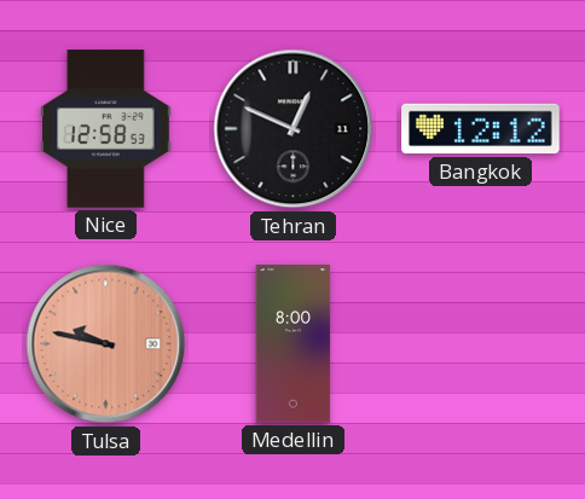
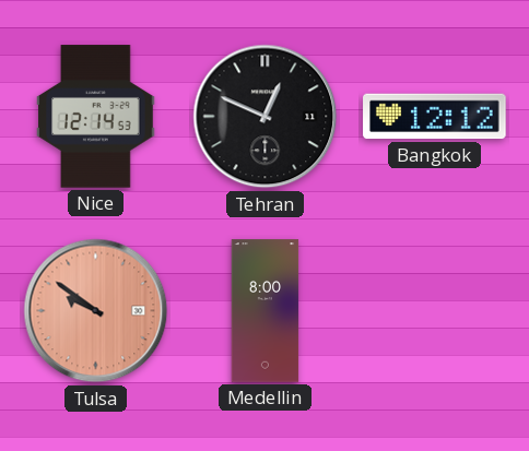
Nice: 12:58 -> 12:14
Tulsa: 9:47 -> 9:51
